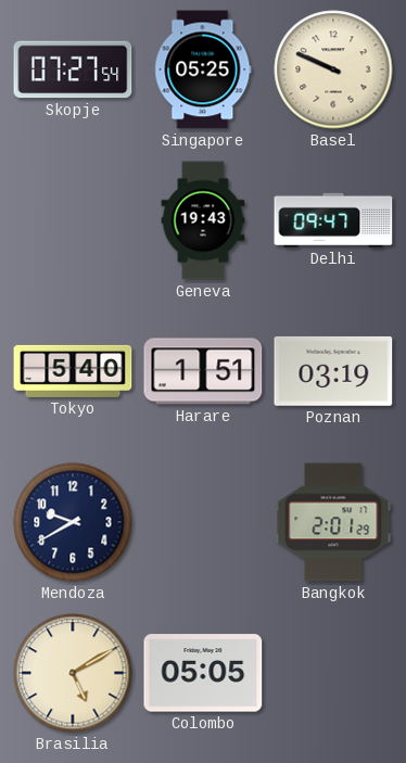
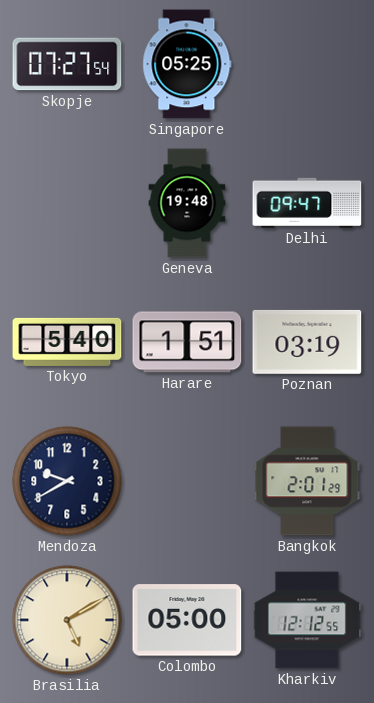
Basel: 9:49 -> none
Geneva: 19:43 -> 19:48
Colombo: 05:05 -> 05:00
Kharkiv: none -> 12:12
